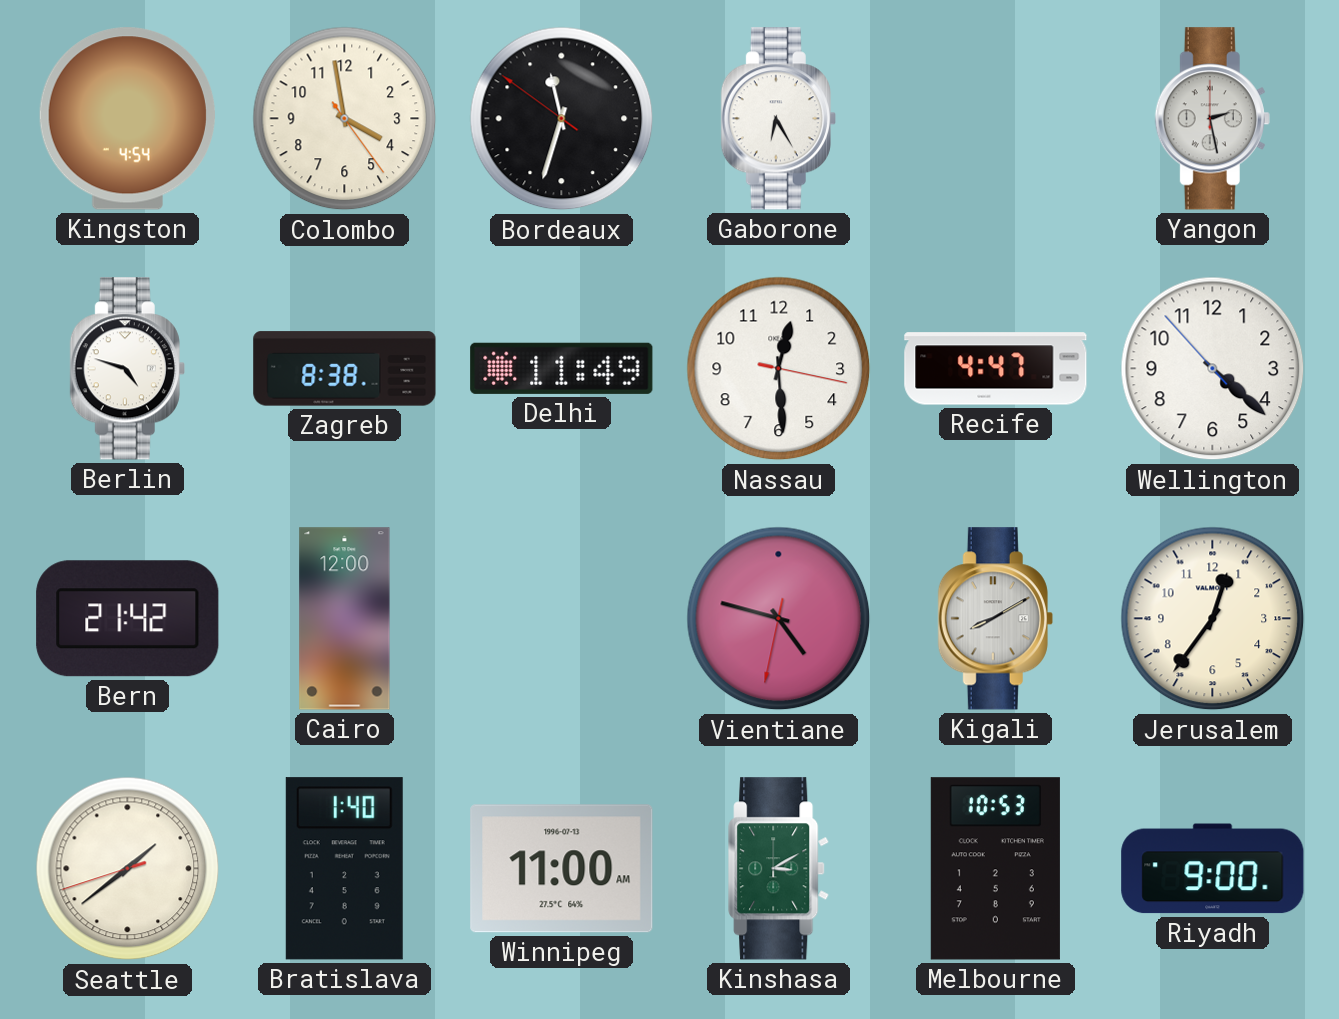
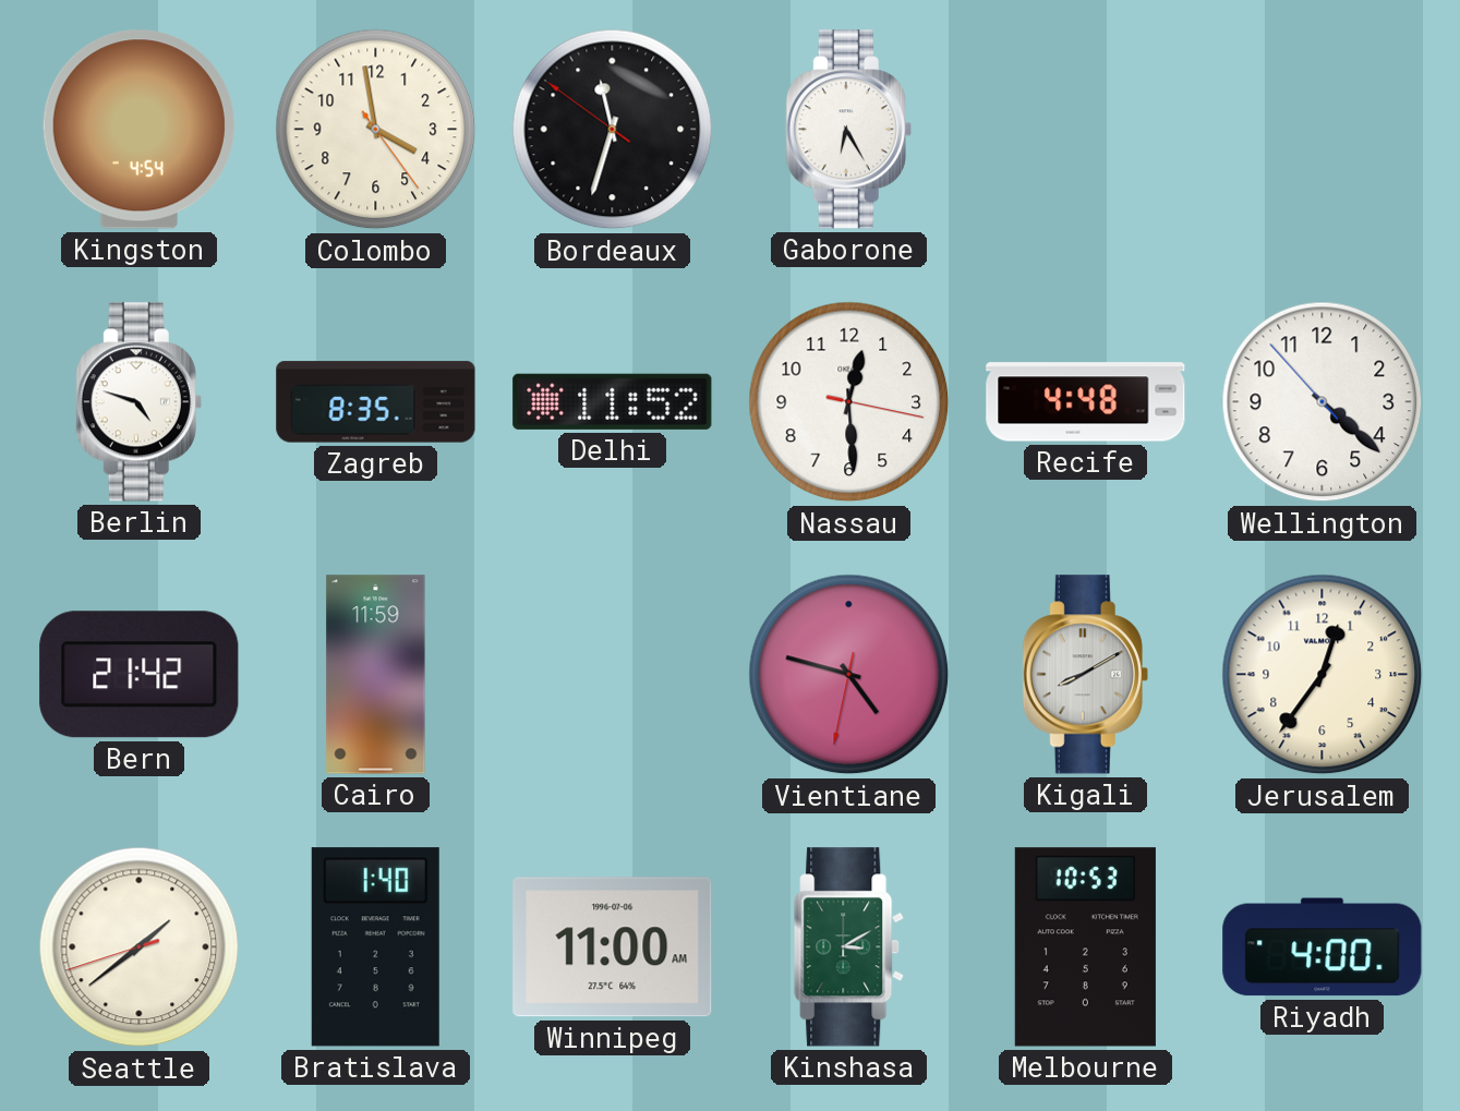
Yangon: 2:28 -> none
Zagreb: 8:38 -> 8:35
Delhi: 11:49 -> 11:52
Recife: 4:47 -> 4:48
Cairo: 12:00 -> 11:59
Winnipeg date: 1996-07-13 -> 1996-07-06
Riyadh: 9:00 -> 4:00
